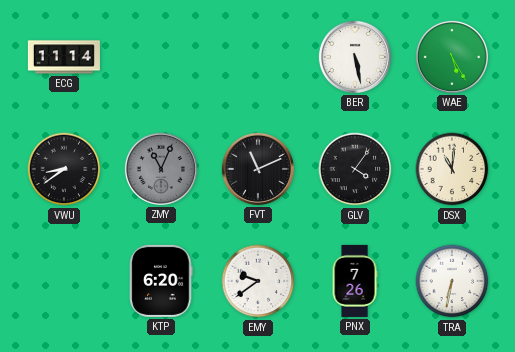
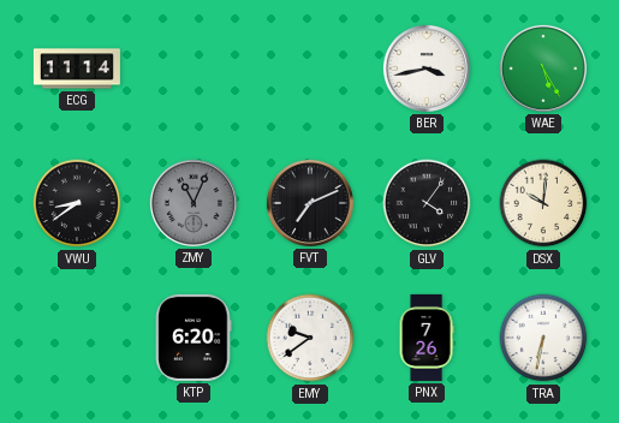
BER: 5:28 -> 3:43
FVT: 11:11 -> 7:11
DSX: 11:01 -> 10:01
